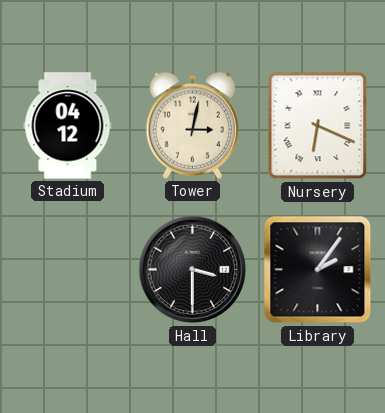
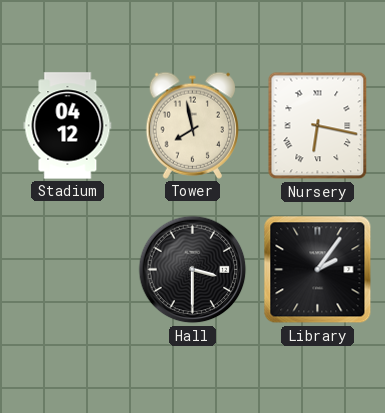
Tower: 3:02 -> 7:58
Nursery: 6:19 -> 6:17
